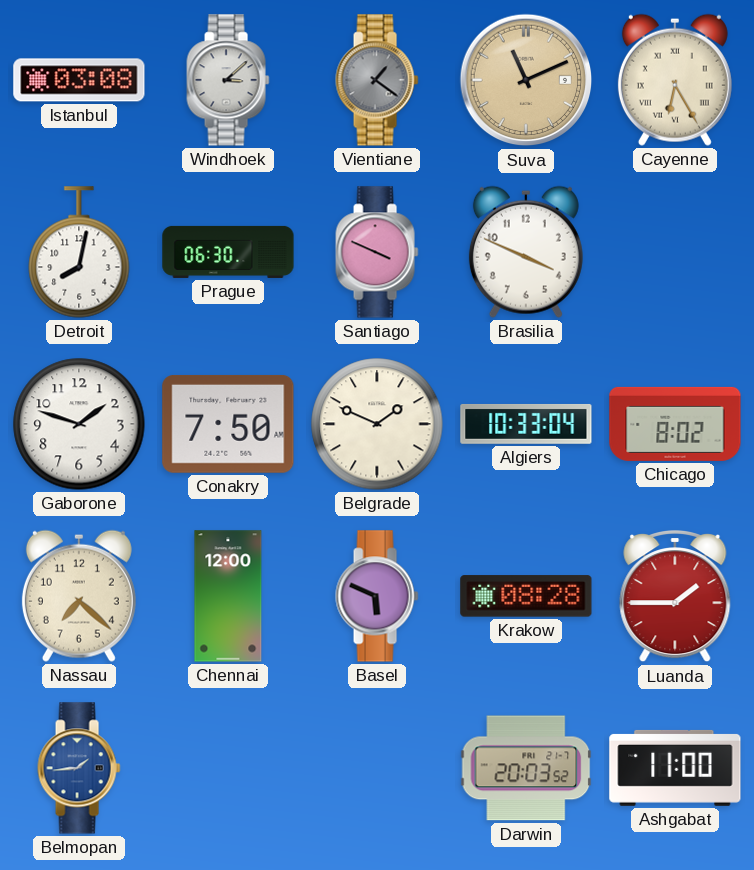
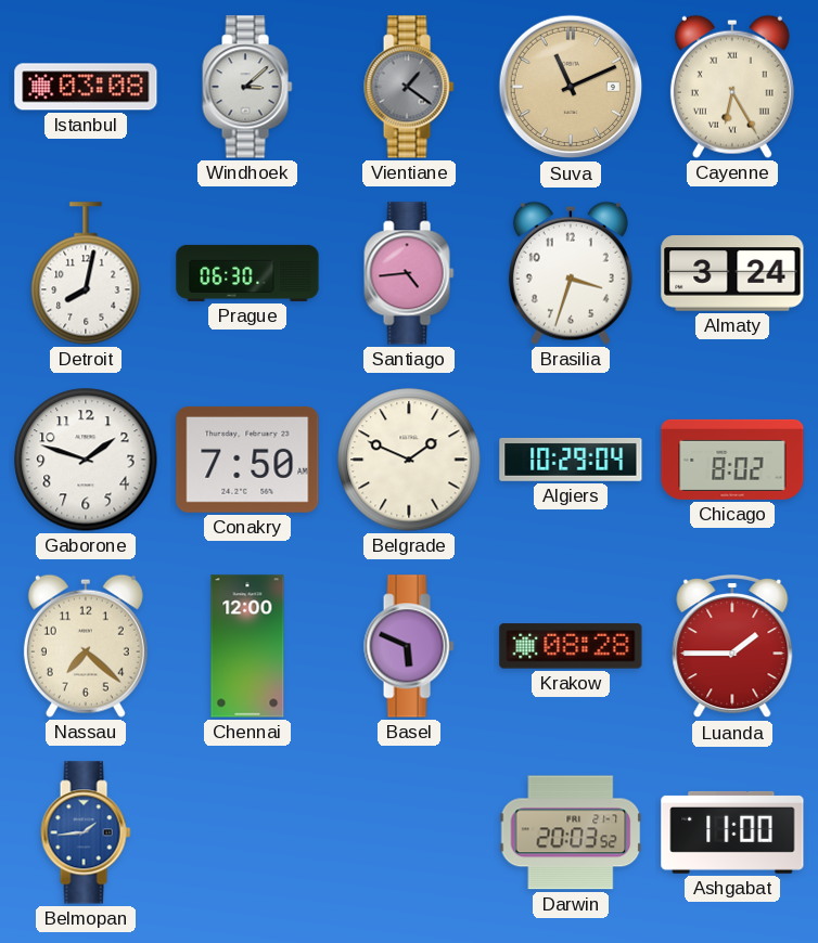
Santiago: 3:49 -> 4:44
Brasilia: 3:49 -> 3:33
Almaty: none -> 3:24
Algiers: 10:33 -> 10:29
